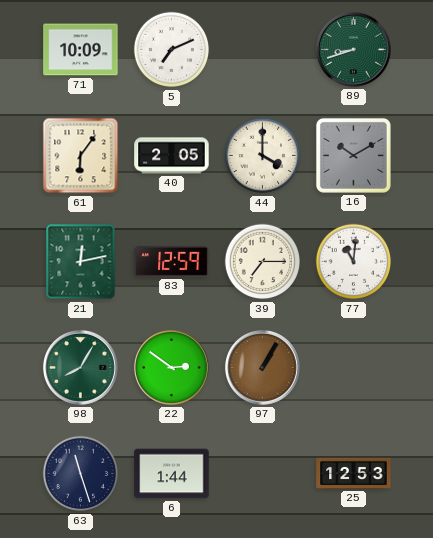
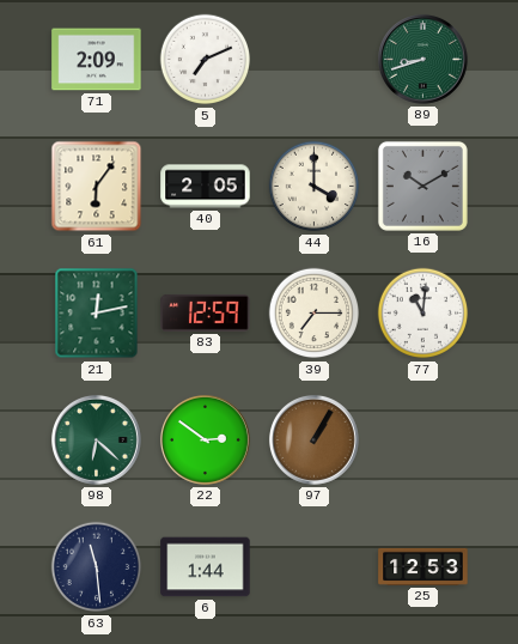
71: 10:09 -> 2:09
98: 8:05 -> 6:22
63: 11:27 -> 11:29
